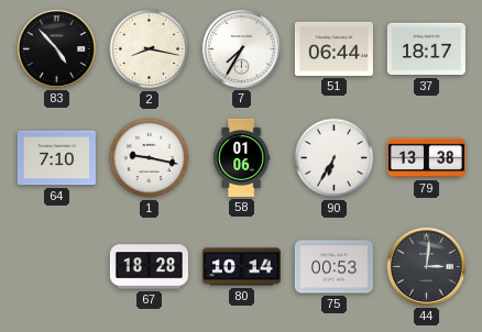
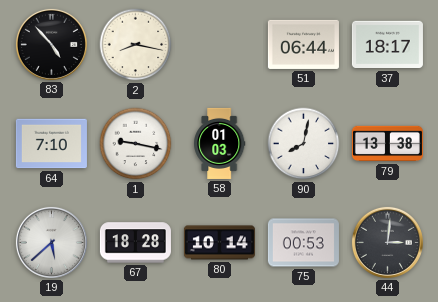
7: 7:35 -> none
58: 01:06 -> 01:03
90: 6:35 -> 8:02
19: none -> 5:38
